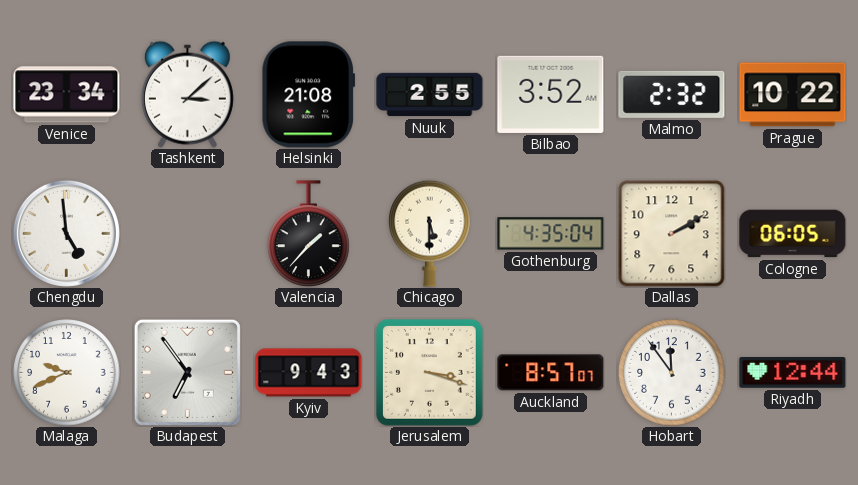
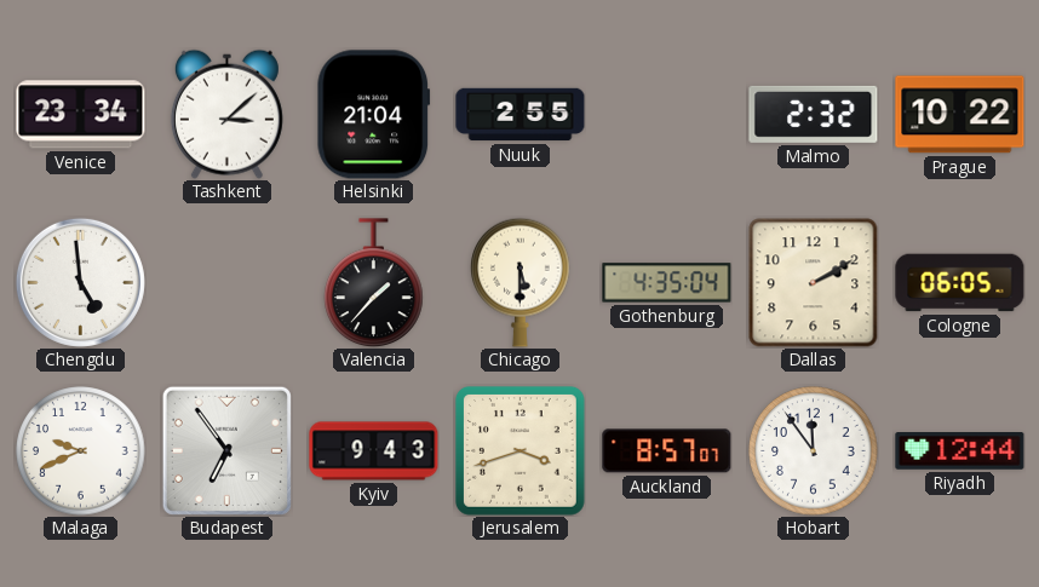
Helsinki: 21:08 -> 21:04
Bilbao: 3:52 -> none
Jerusalem: 3:18 -> 3:42
